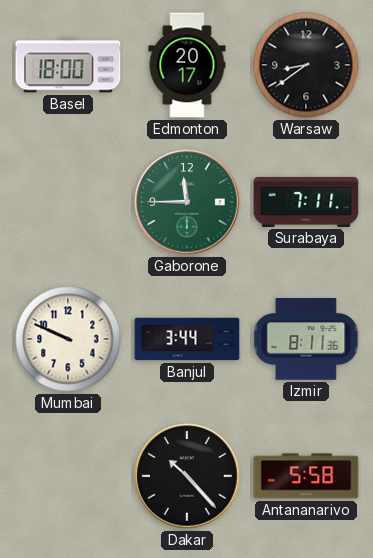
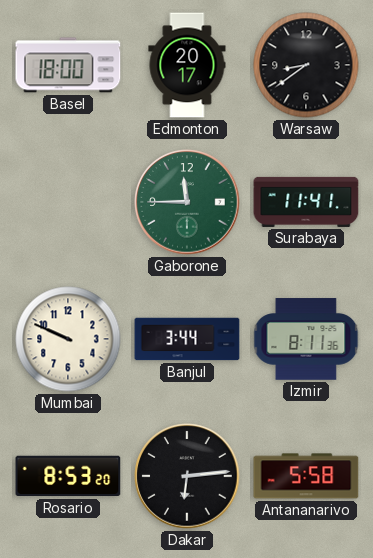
Surabaya: 7:11 -> 11:41
Rosario: none -> 8:53
Dakar: 10:23 -> 6:14
